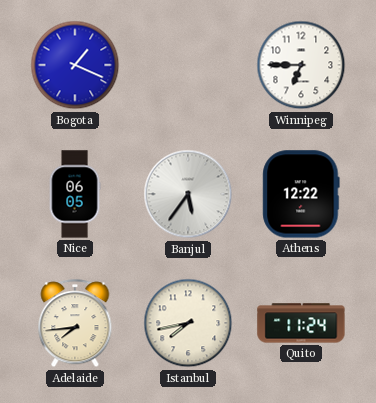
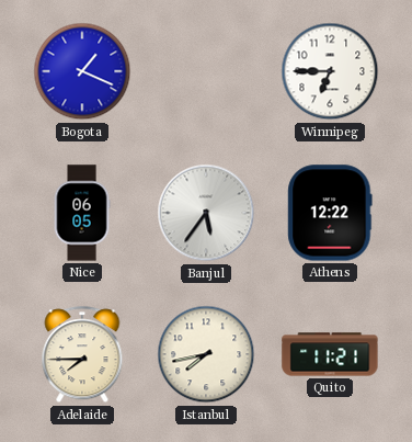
Adelaide: 7:44 -> 7:45
Quito: 11:24 -> 11:21
